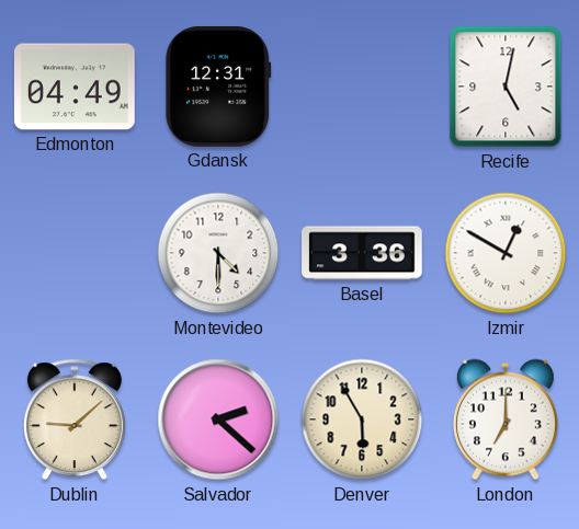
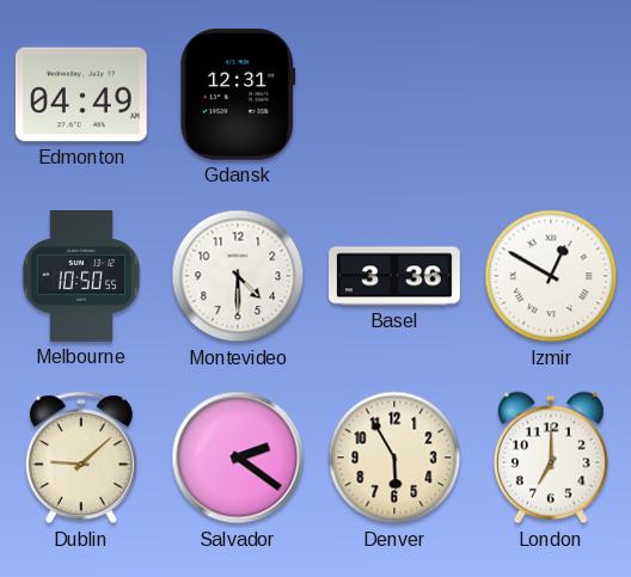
Recife: 5:02 -> none
Melbourne: none -> 10:50
Salvador: 2:22 -> 2:21
